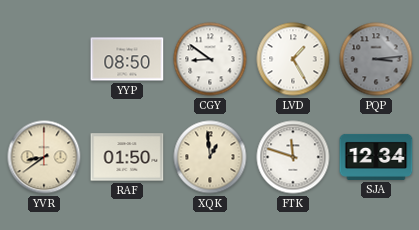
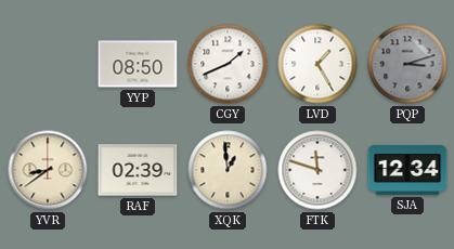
CGY: 8:51 -> 1:41
PQP: 3:14 -> 3:12
RAF: 01:50 -> 02:39
